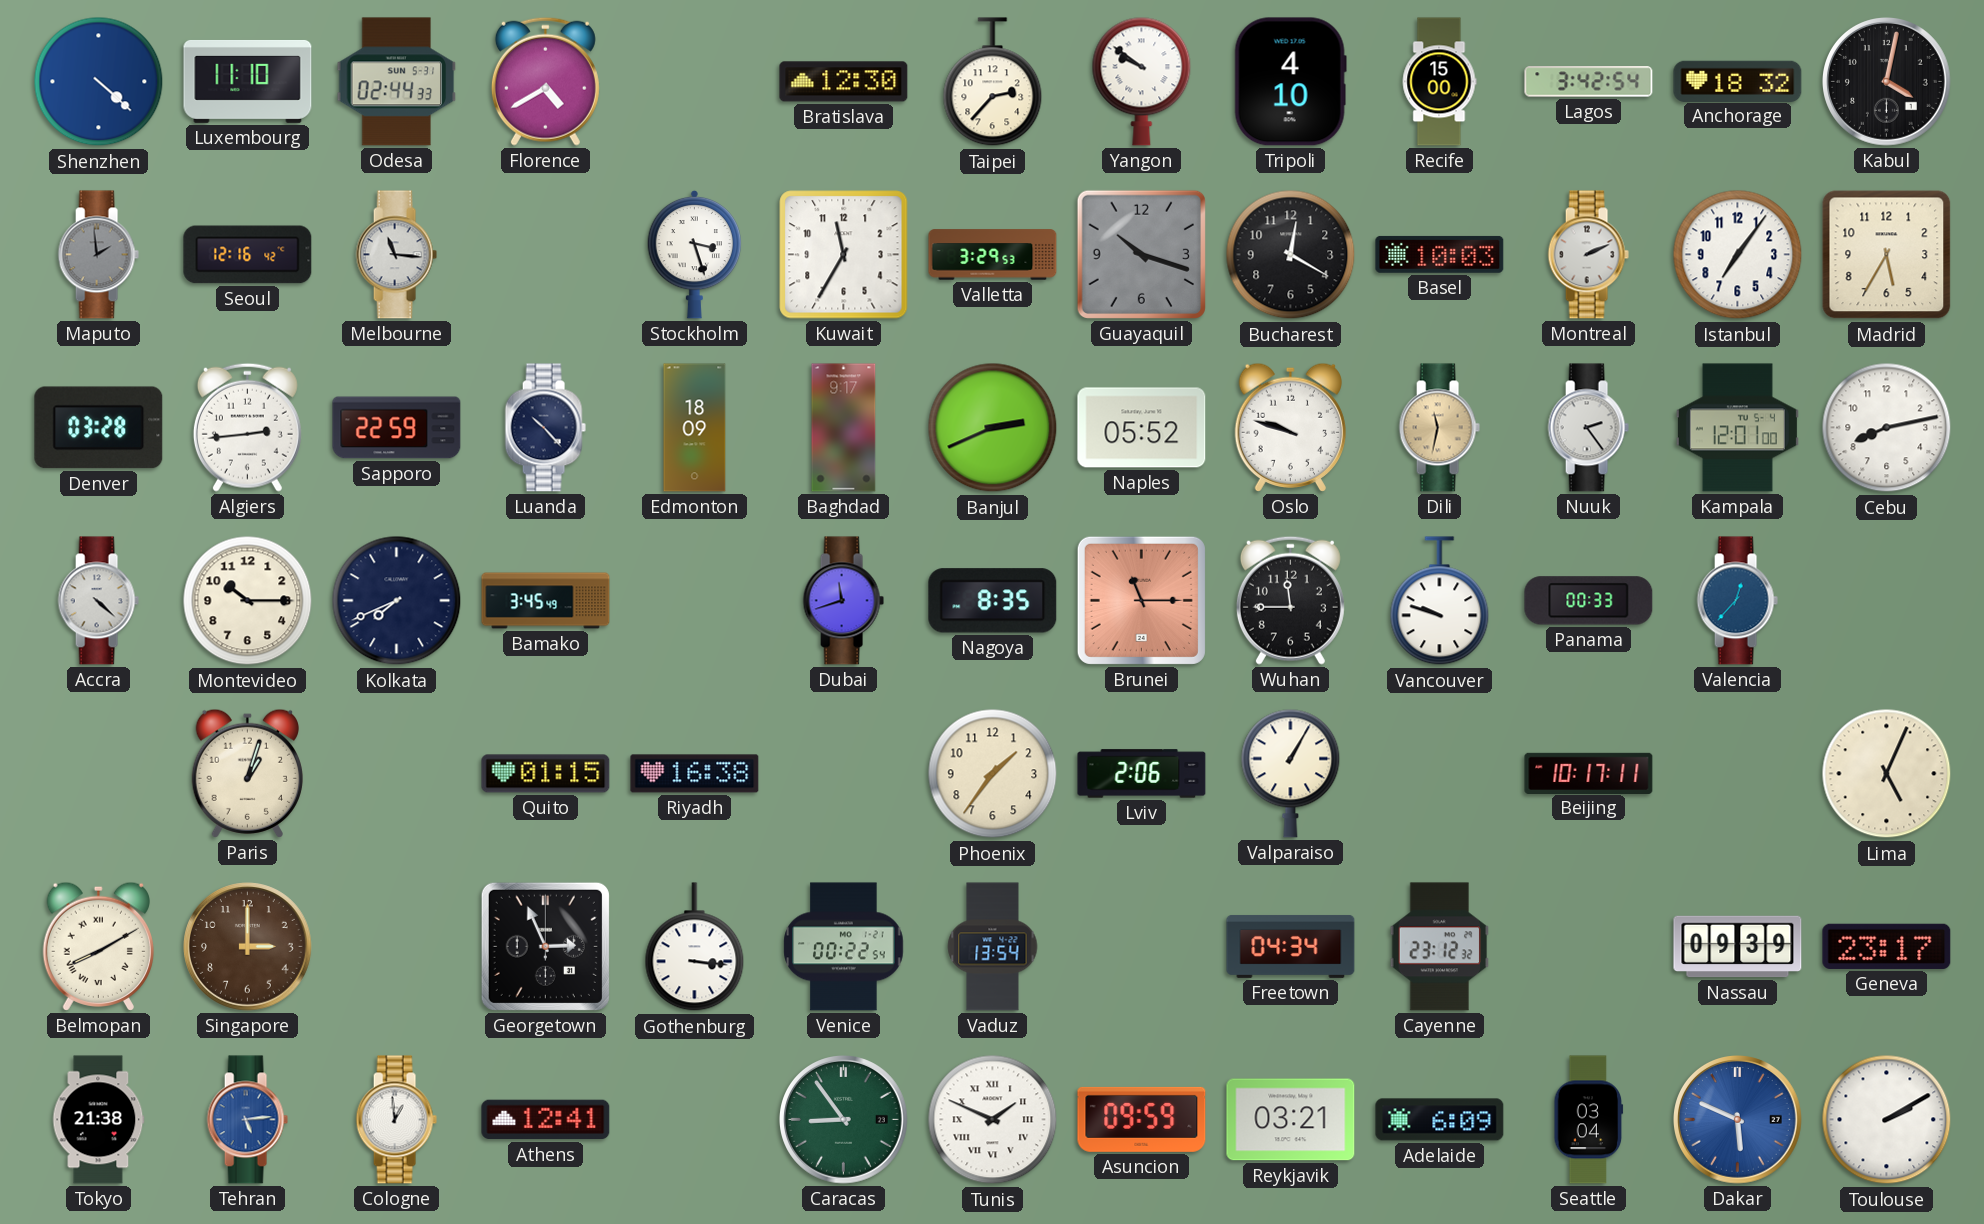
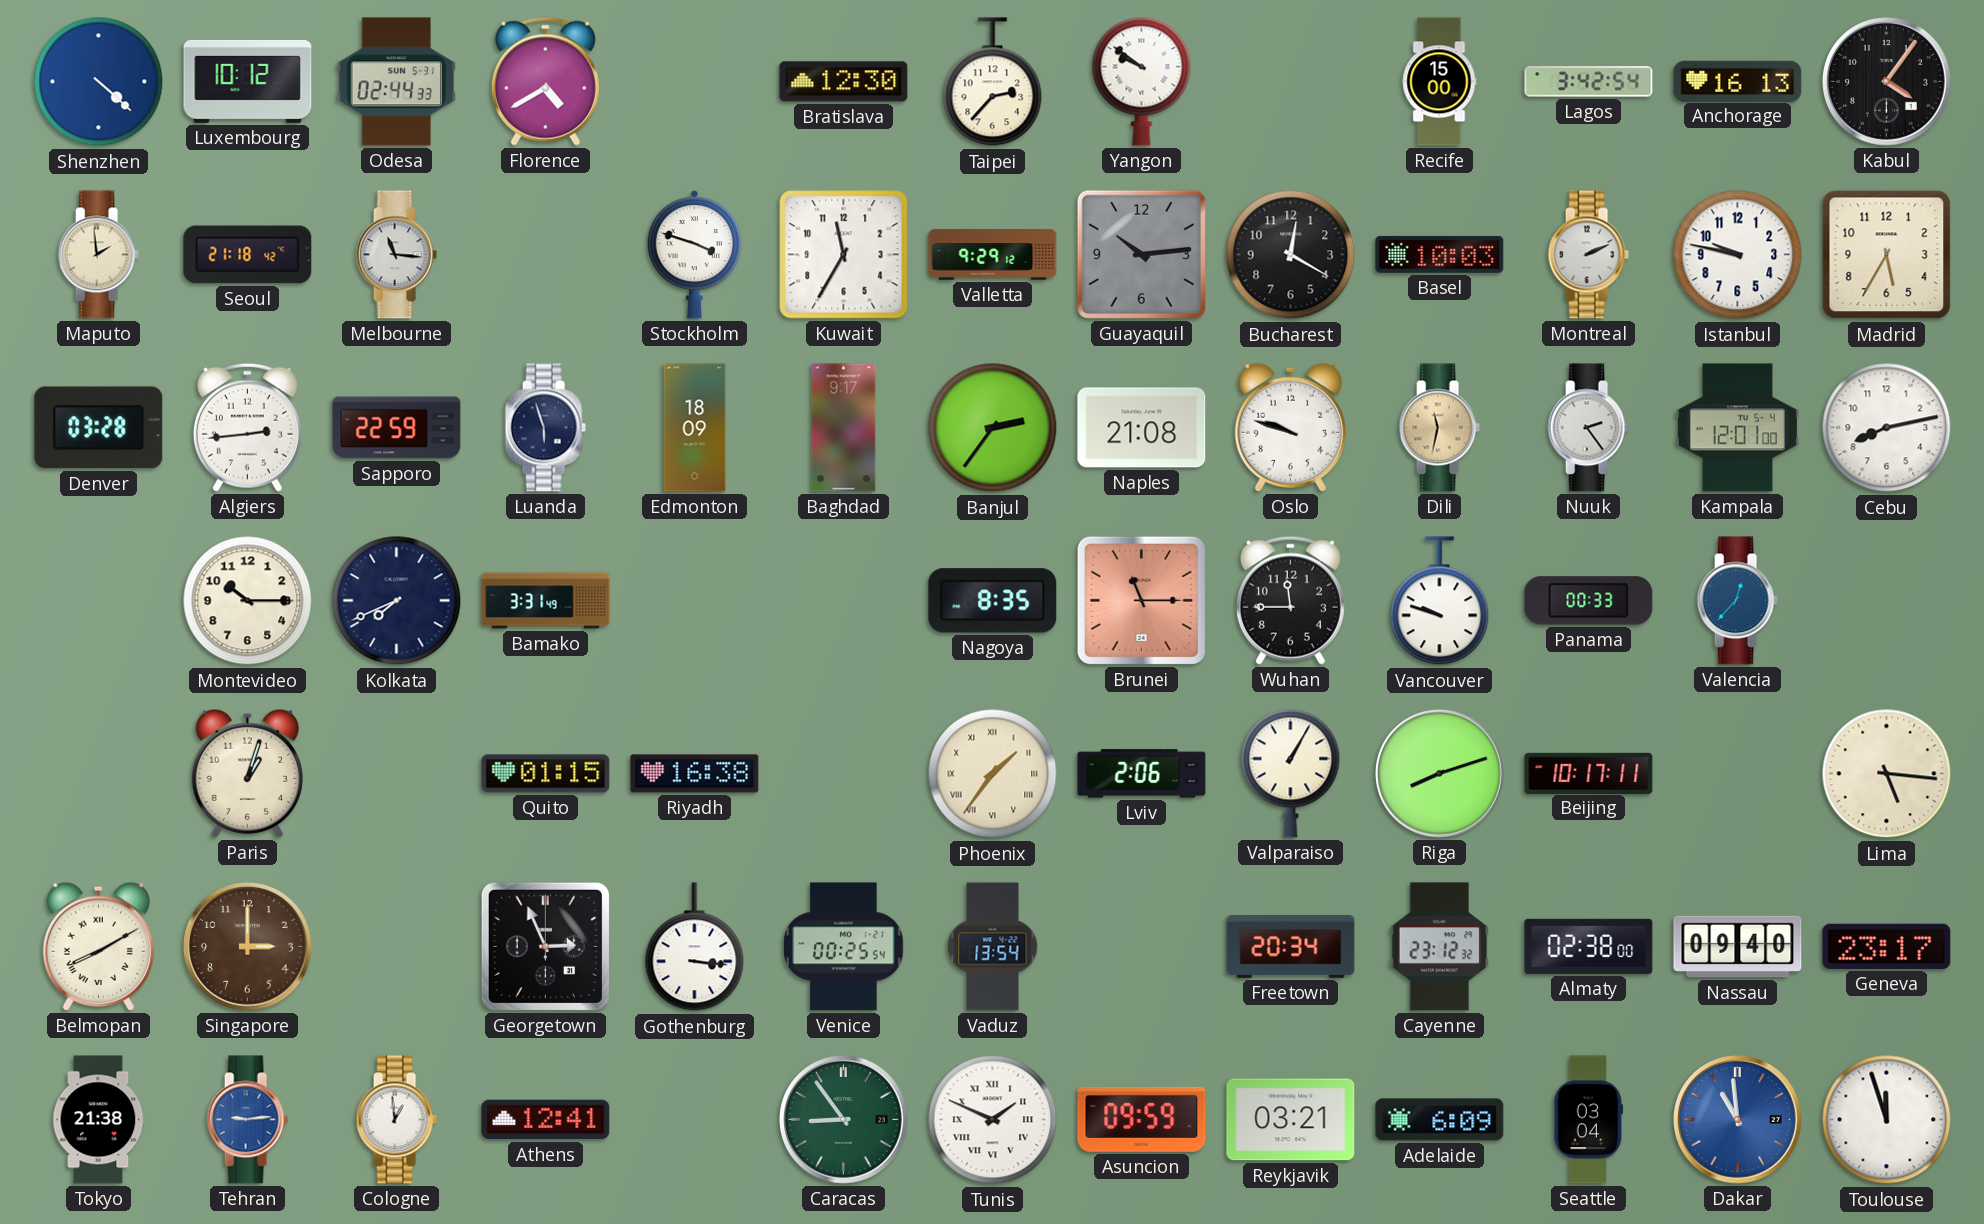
Luxembourg: 11:10 -> 10:12
Tripoli: 4:10 -> none
Anchorage: 18:32 -> 16:13
Kabul: 4:02 -> 4:06
Maputo dial: grey -> cream
Seoul: 12:16 -> 21:18
Stockholm: 3:27 -> 3:48
Valletta: 3:29 -> 9:29
Guayaquil: 10:18 -> 10:14
Istanbul: 7:06 -> 9:47
Luanda: 10:23 -> 5:57
Banjul: 2:41 -> 2:36
Naples: 05:52 -> 21:08
Accra: 4:22 -> none
Bamako: 3:45 -> 3:31
Dubai: 11:42 -> none
Phoenix numerals: Arabic -> Roman
Riga: none -> 8:12
Lima: 5:04 -> 5:16
Venice: 00:22 -> 00:25
Freetown: 04:34 -> 20:34
Almaty: none -> 02:38
Nassau: 09:39 -> 09:40
Tehran: 5:14 -> 9:14
Dakar: 5:49 -> 10:59
Toulouse: 2:10 -> 11:57
